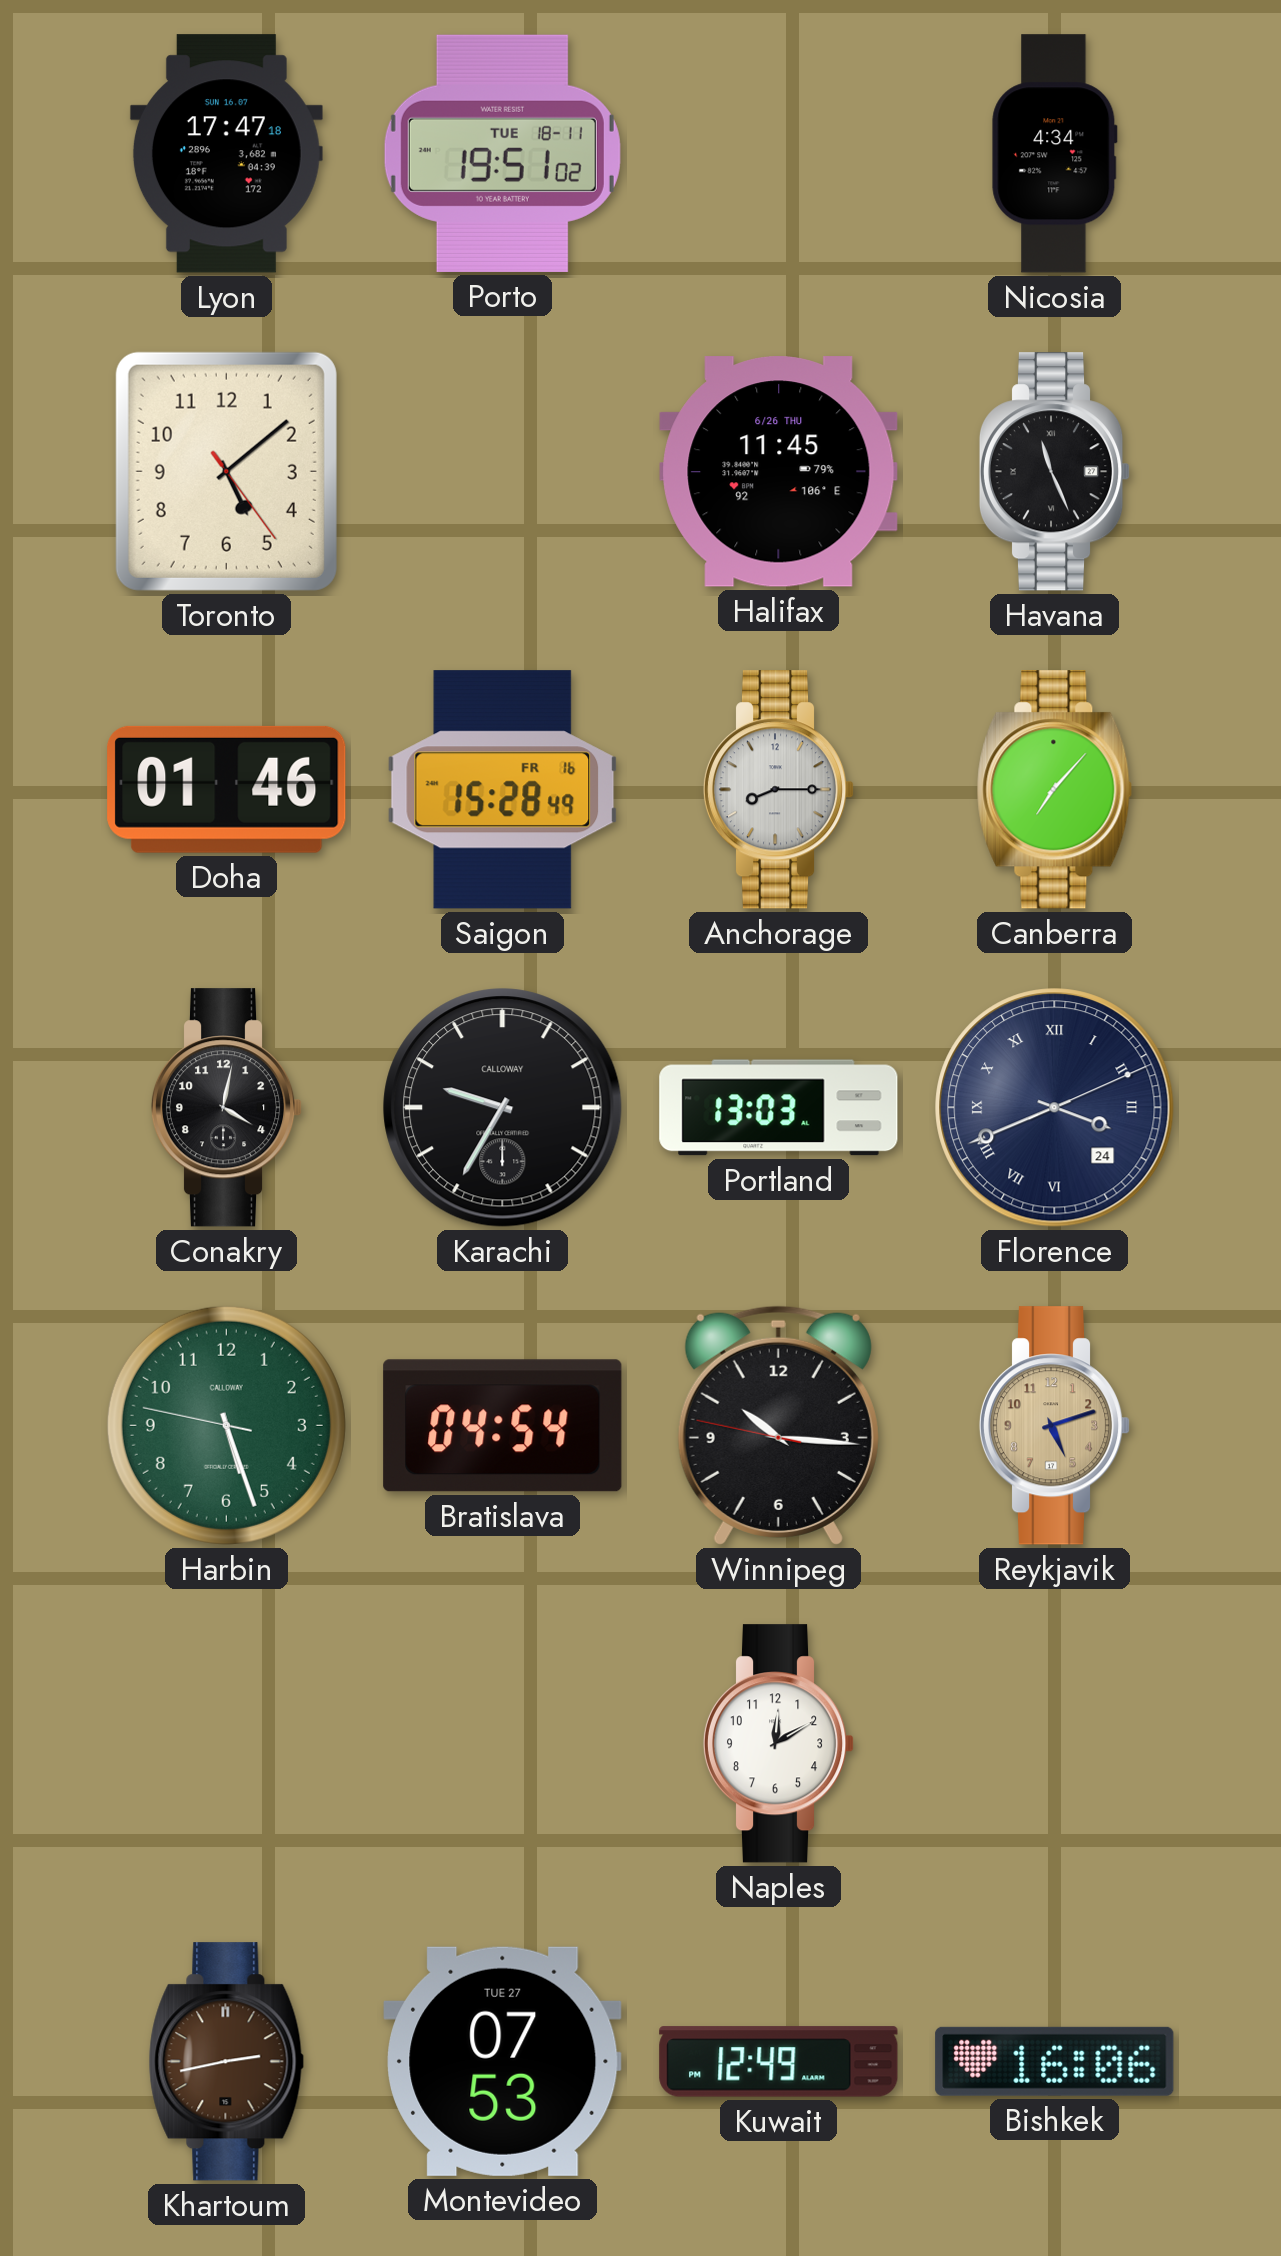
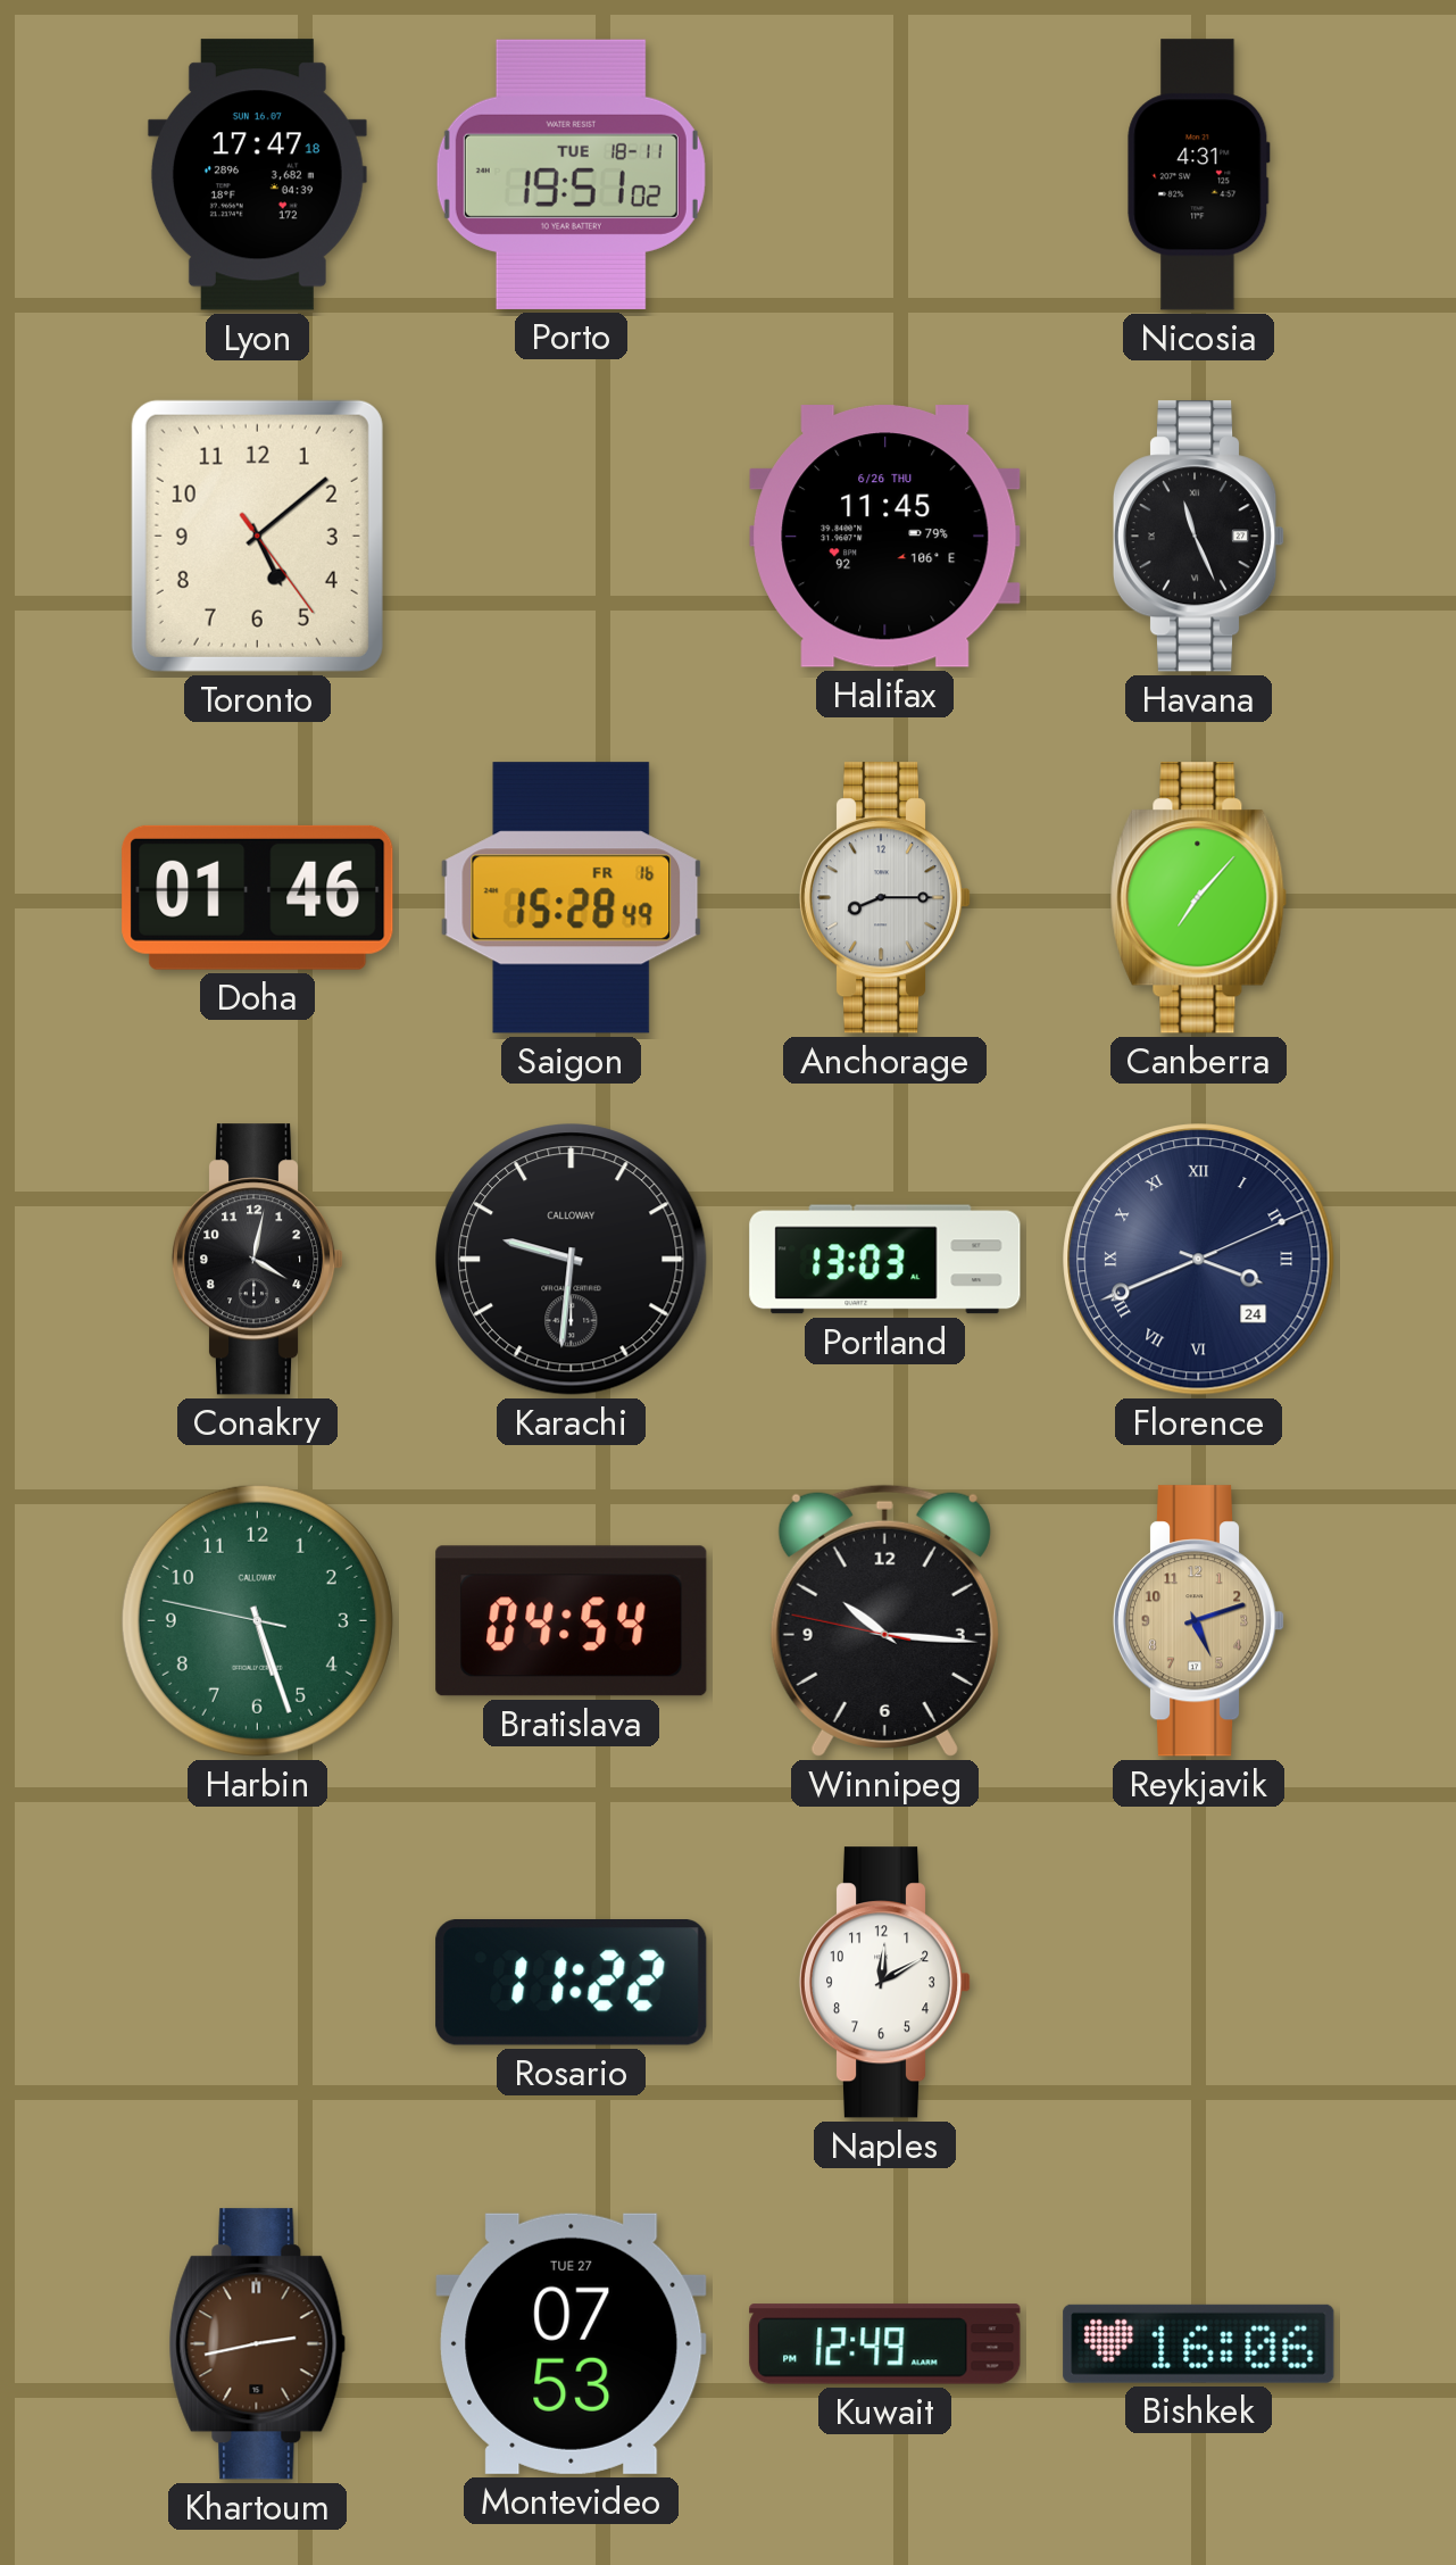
Nicosia: 4:34 -> 4:31
Karachi: 9:35 -> 9:31
Rosario: none -> 11:22
